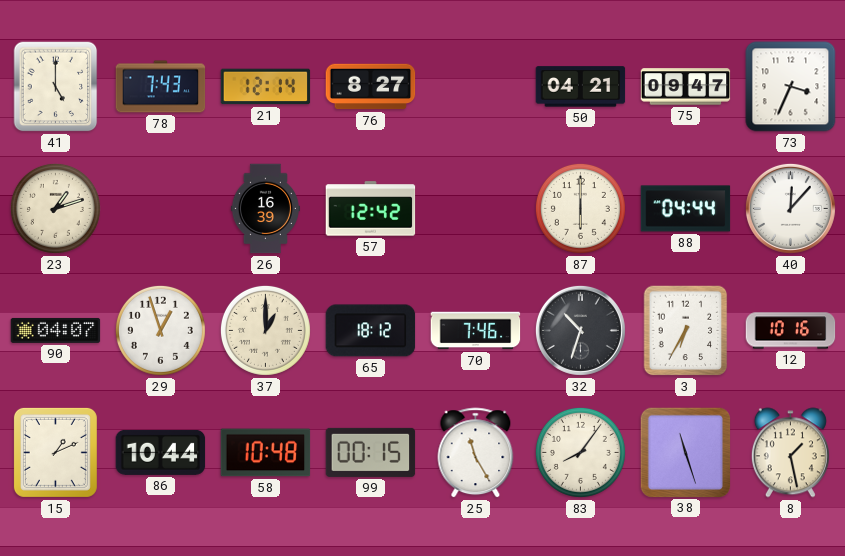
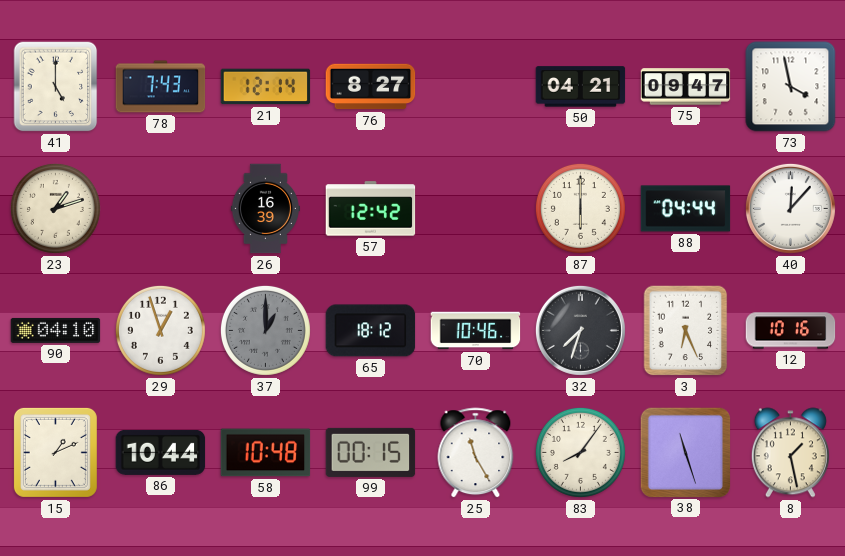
73: 3:34 -> 3:58
90: 04:07 -> 04:10
37 dial: cream -> grey
70: 7:46 -> 10:46
32: 10:33 -> 7:33
3: 6:35 -> 6:26
